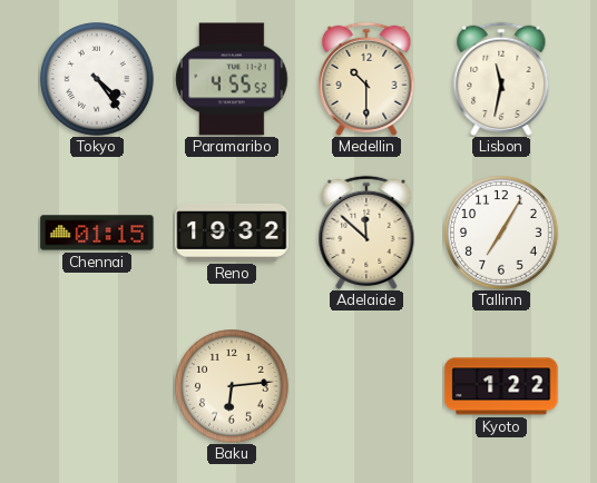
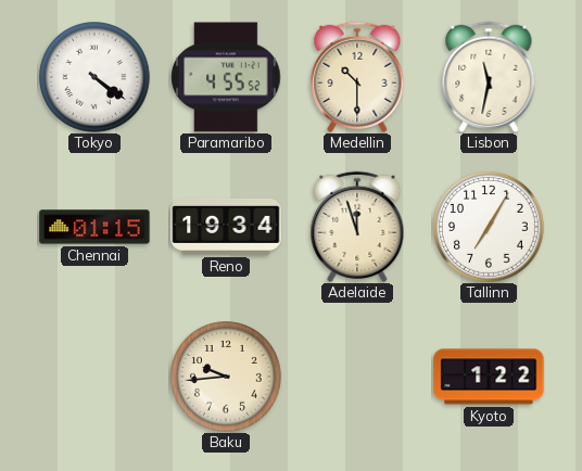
Tokyo: 4:24 -> 4:21
Reno: 19:32 -> 19:34
Adelaide: 11:52 -> 11:57
Baku: 6:14 -> 9:44
